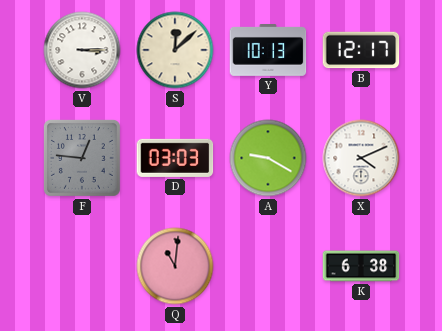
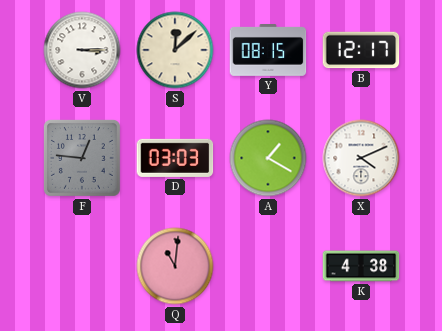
Y: 10:13 -> 08:15
A: 9:20 -> 1:20
K: 6:38 -> 4:38
